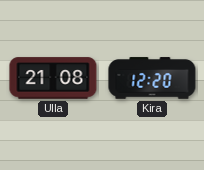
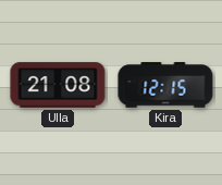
Kira: 12:20 -> 12:15
